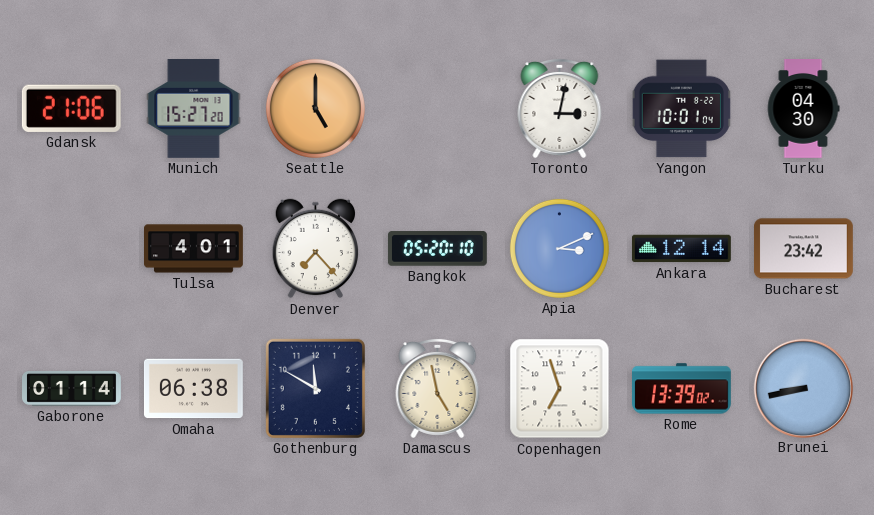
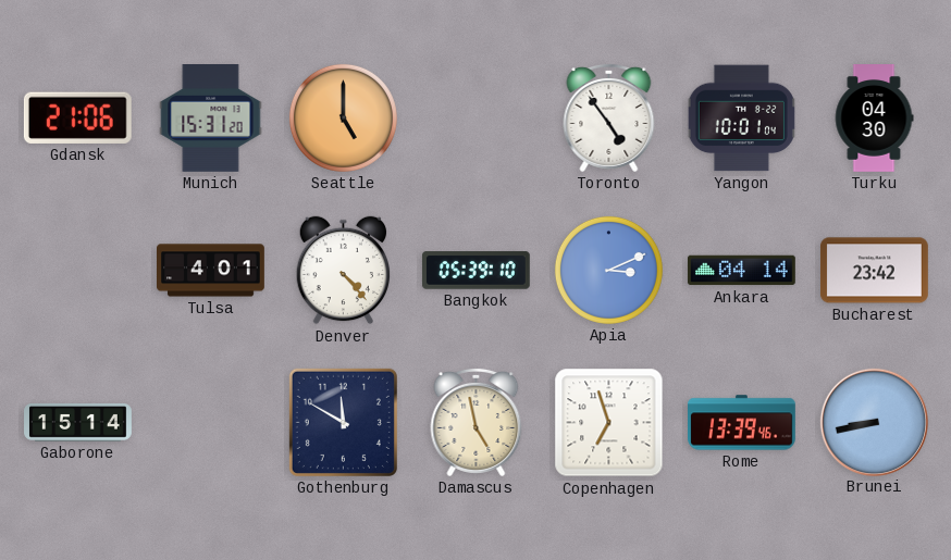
Munich: 15:27 -> 15:31
Toronto: 3:02 -> 4:54
Denver: 7:23 -> 4:23
Bangkok: 05:20 -> 05:39
Ankara: 12:14 -> 04:14
Gaborone: 01:14 -> 15:14
Omaha: 06:38 -> none
Rome: 13:39:02 -> 13:39:46
